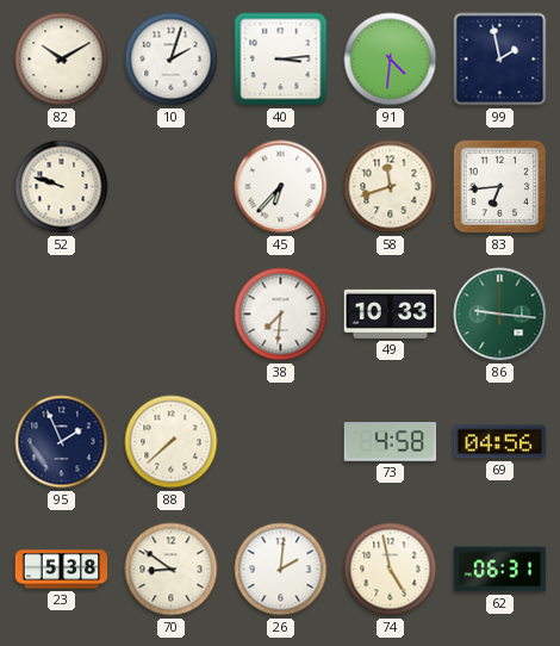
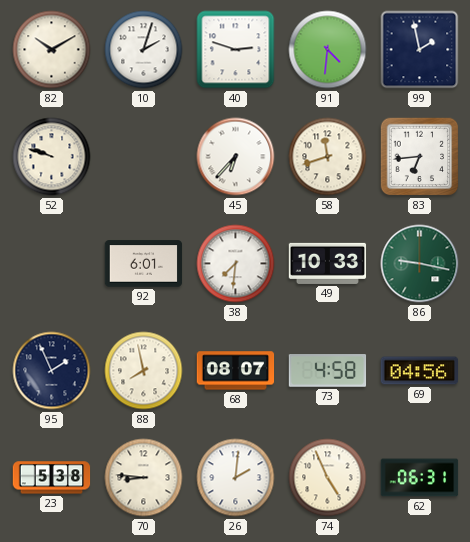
40: 3:14 -> 2:48
92: none -> 6:01
86: 9:16 -> 9:17
88: 7:38 -> 7:58
68: none -> 08:07
70: 8:51 -> 8:46
74: 4:58 -> 4:56
